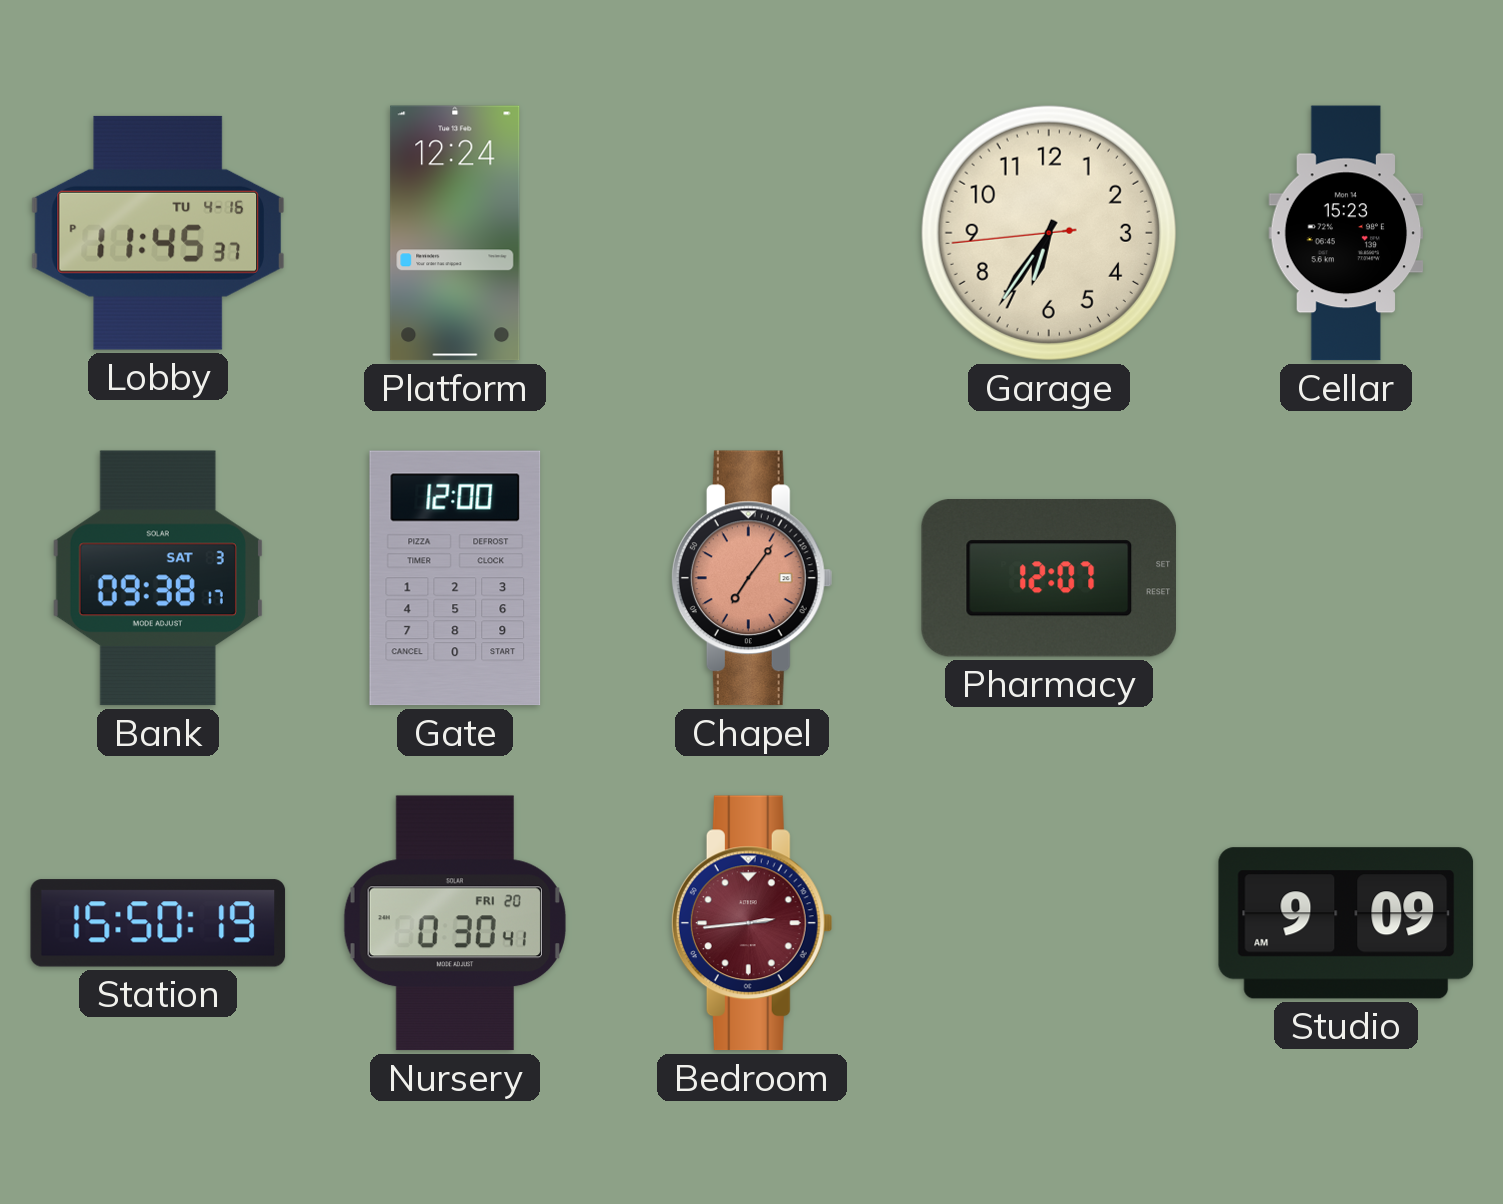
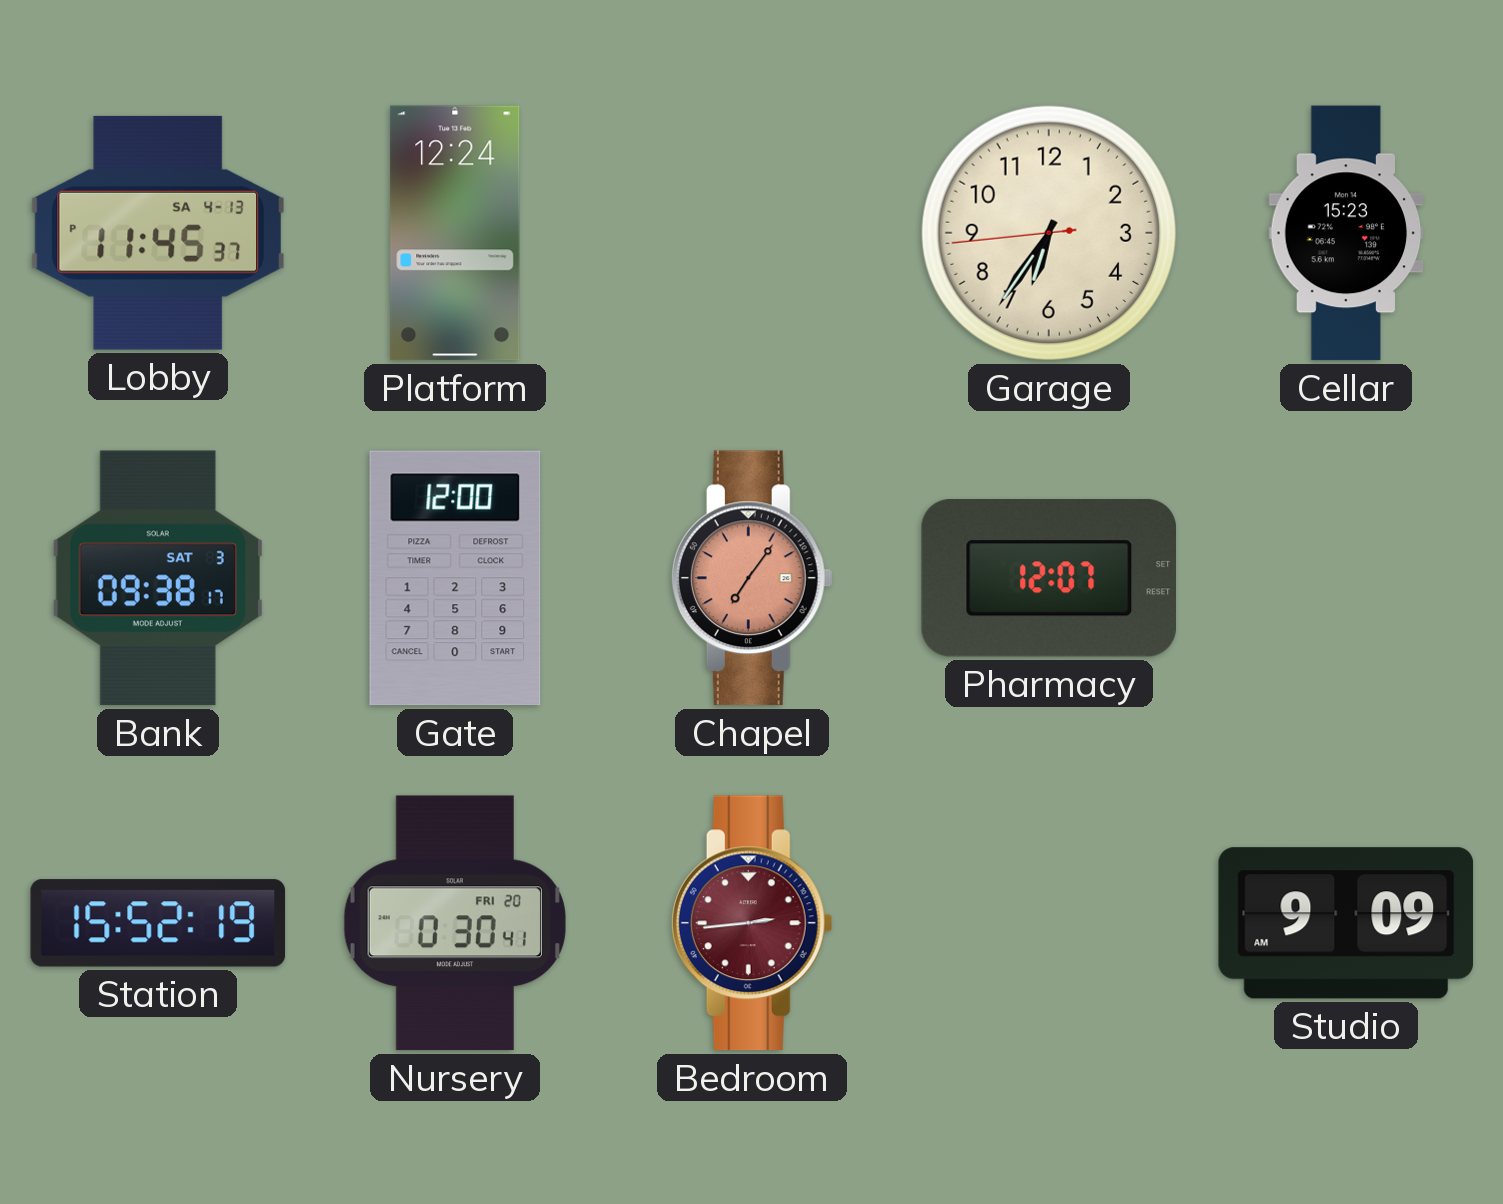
Lobby date: TU 4-16 -> SA 4-13
Station: 15:50 -> 15:52
